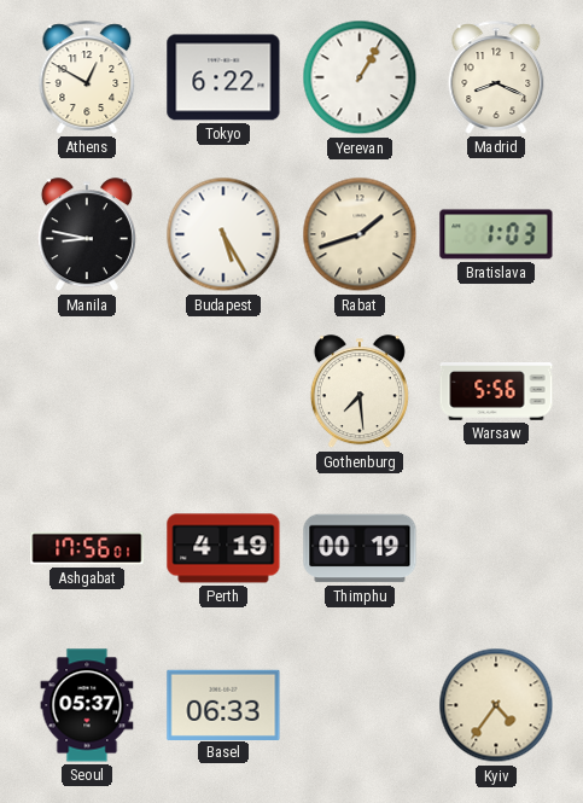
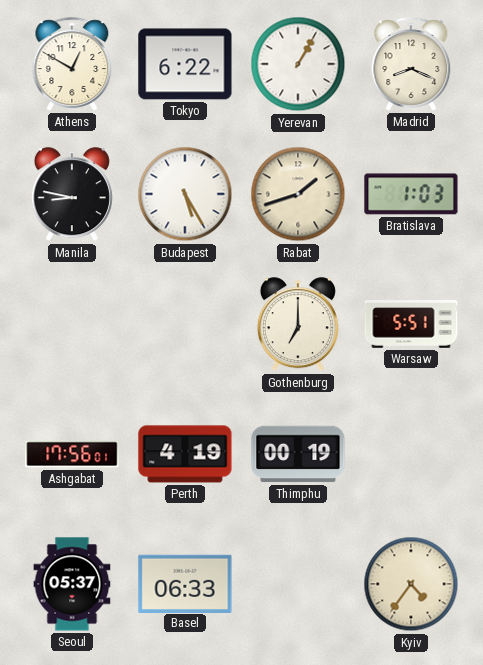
Gothenburg: 7:29 -> 7:00
Warsaw: 5:56 -> 5:51
